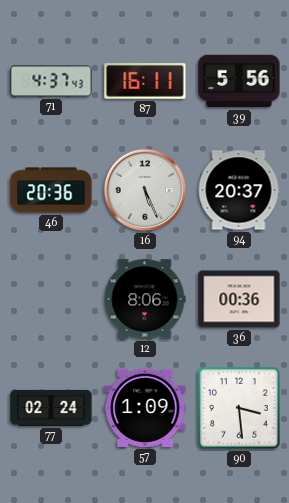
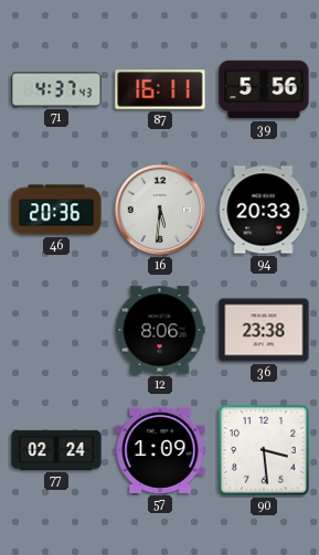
16: 5:26 -> 5:31
94: 20:37 -> 20:33
36: 00:36 -> 23:38
